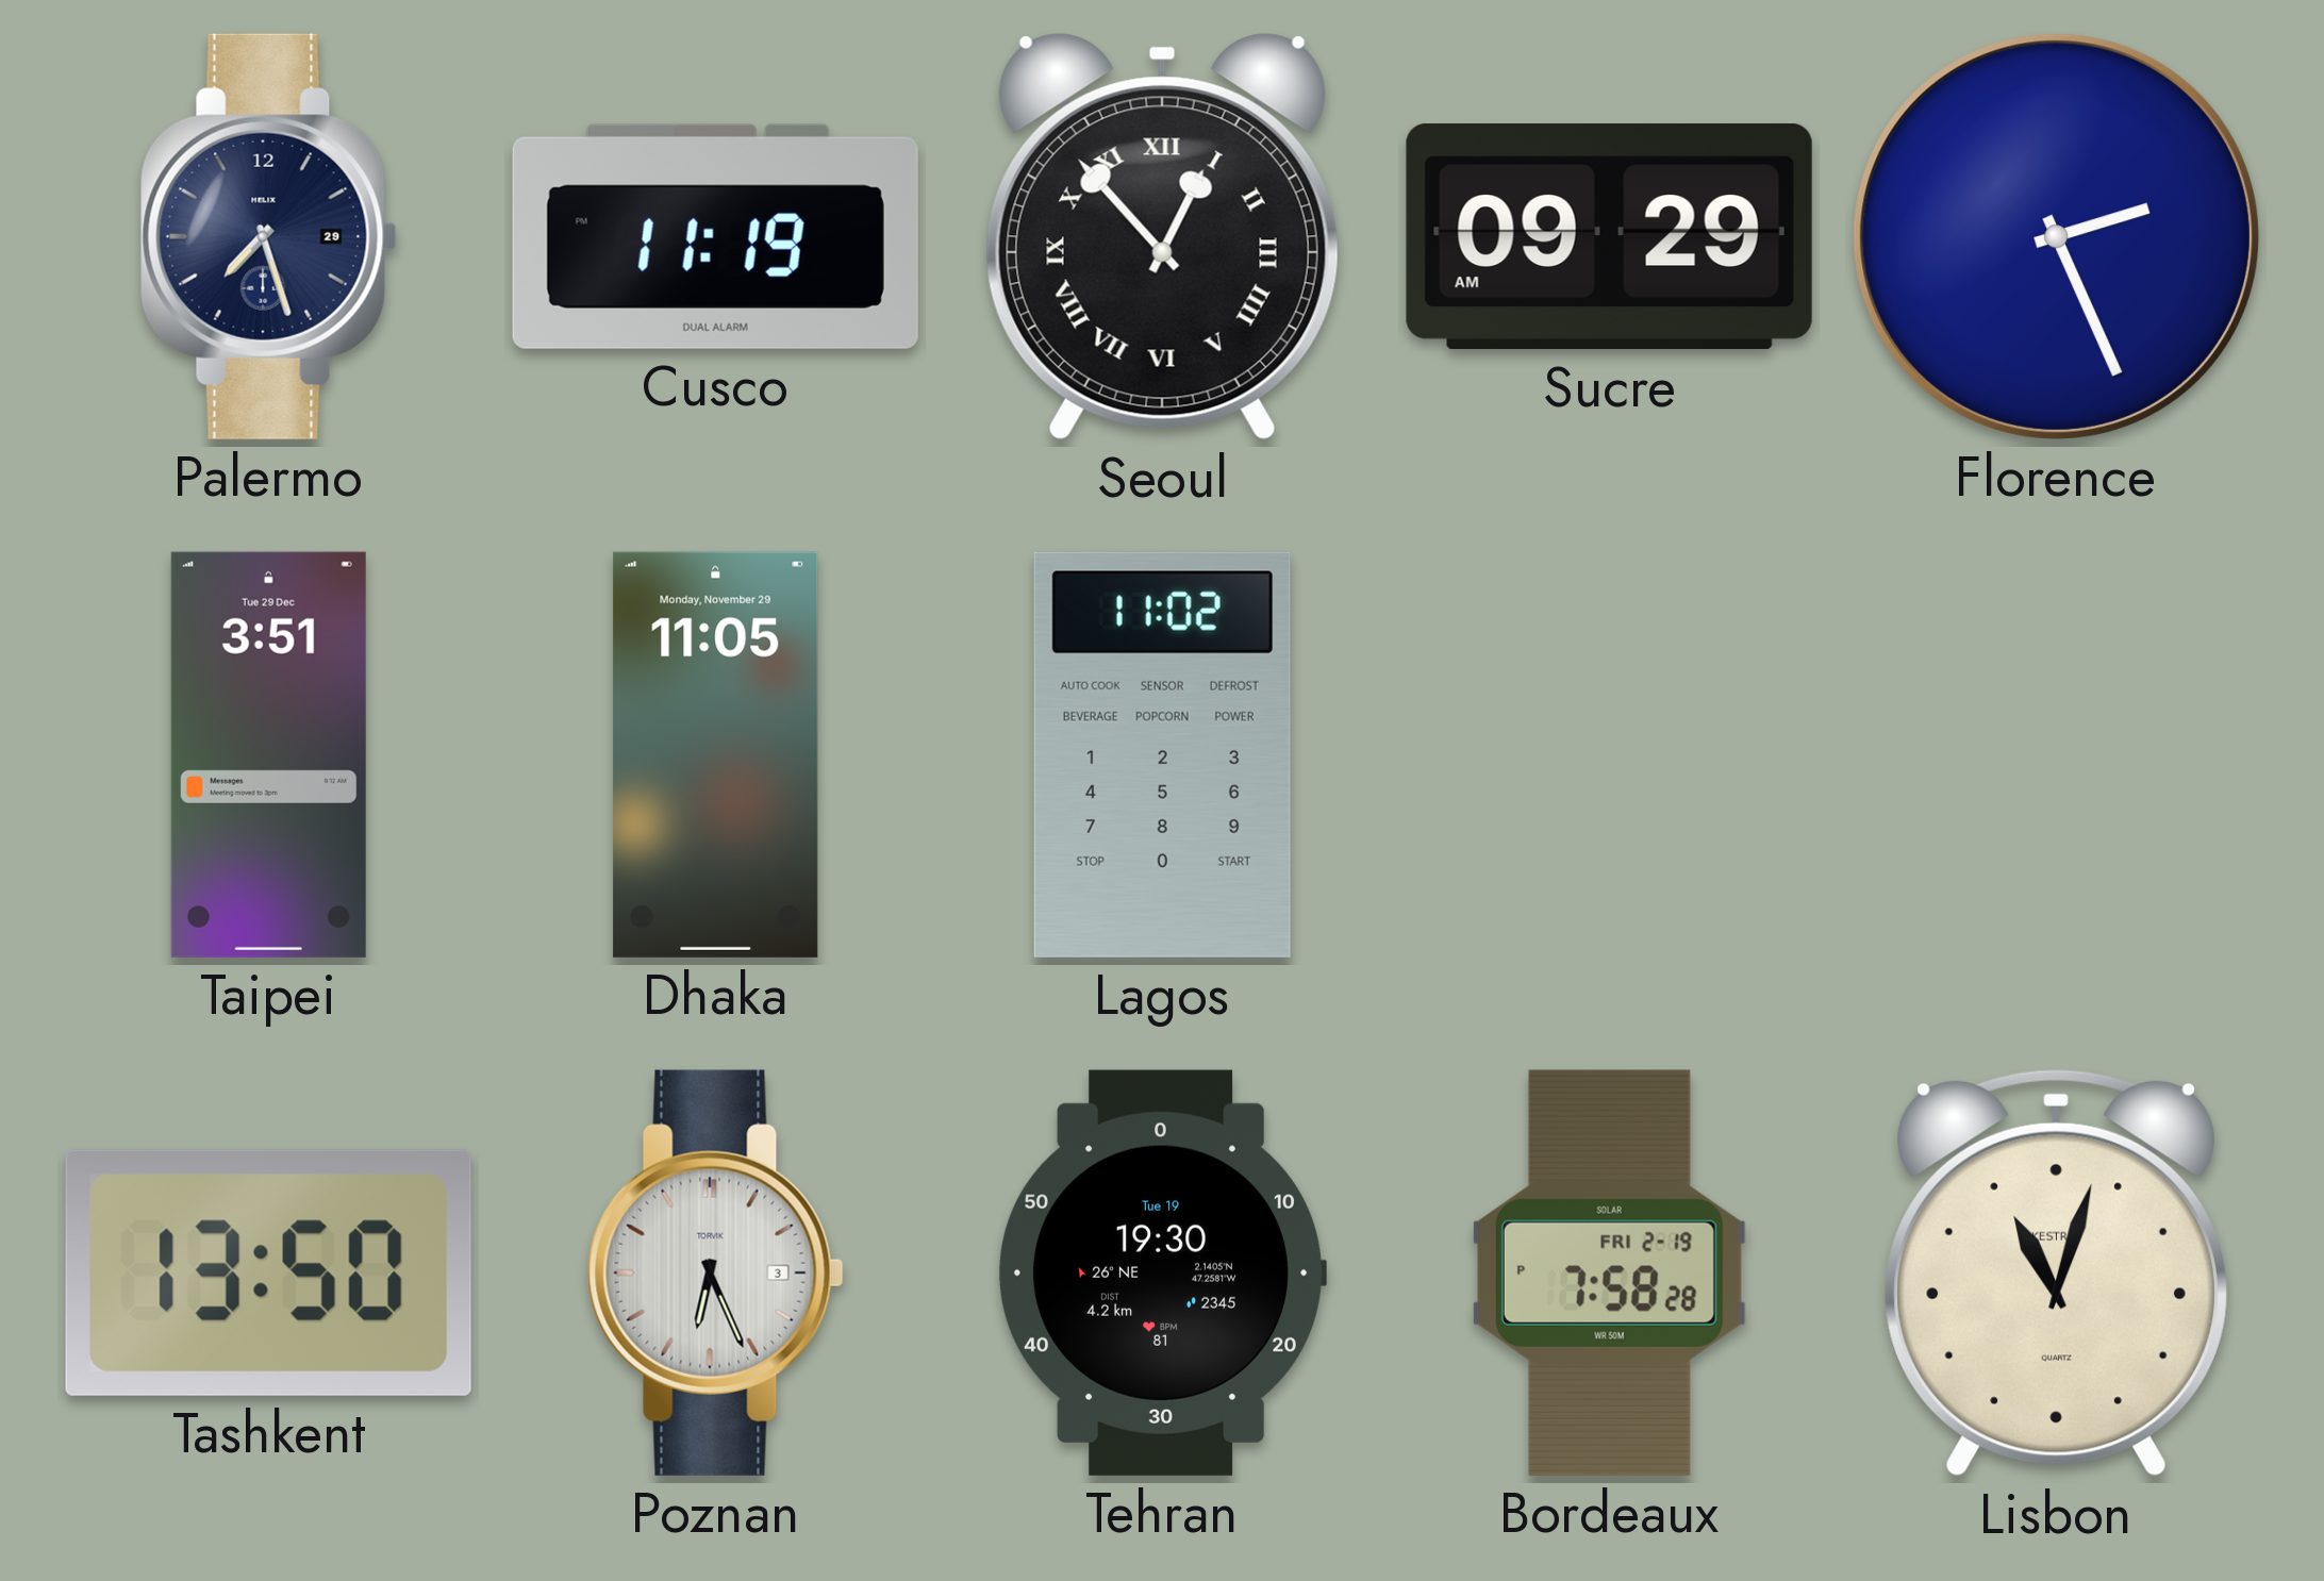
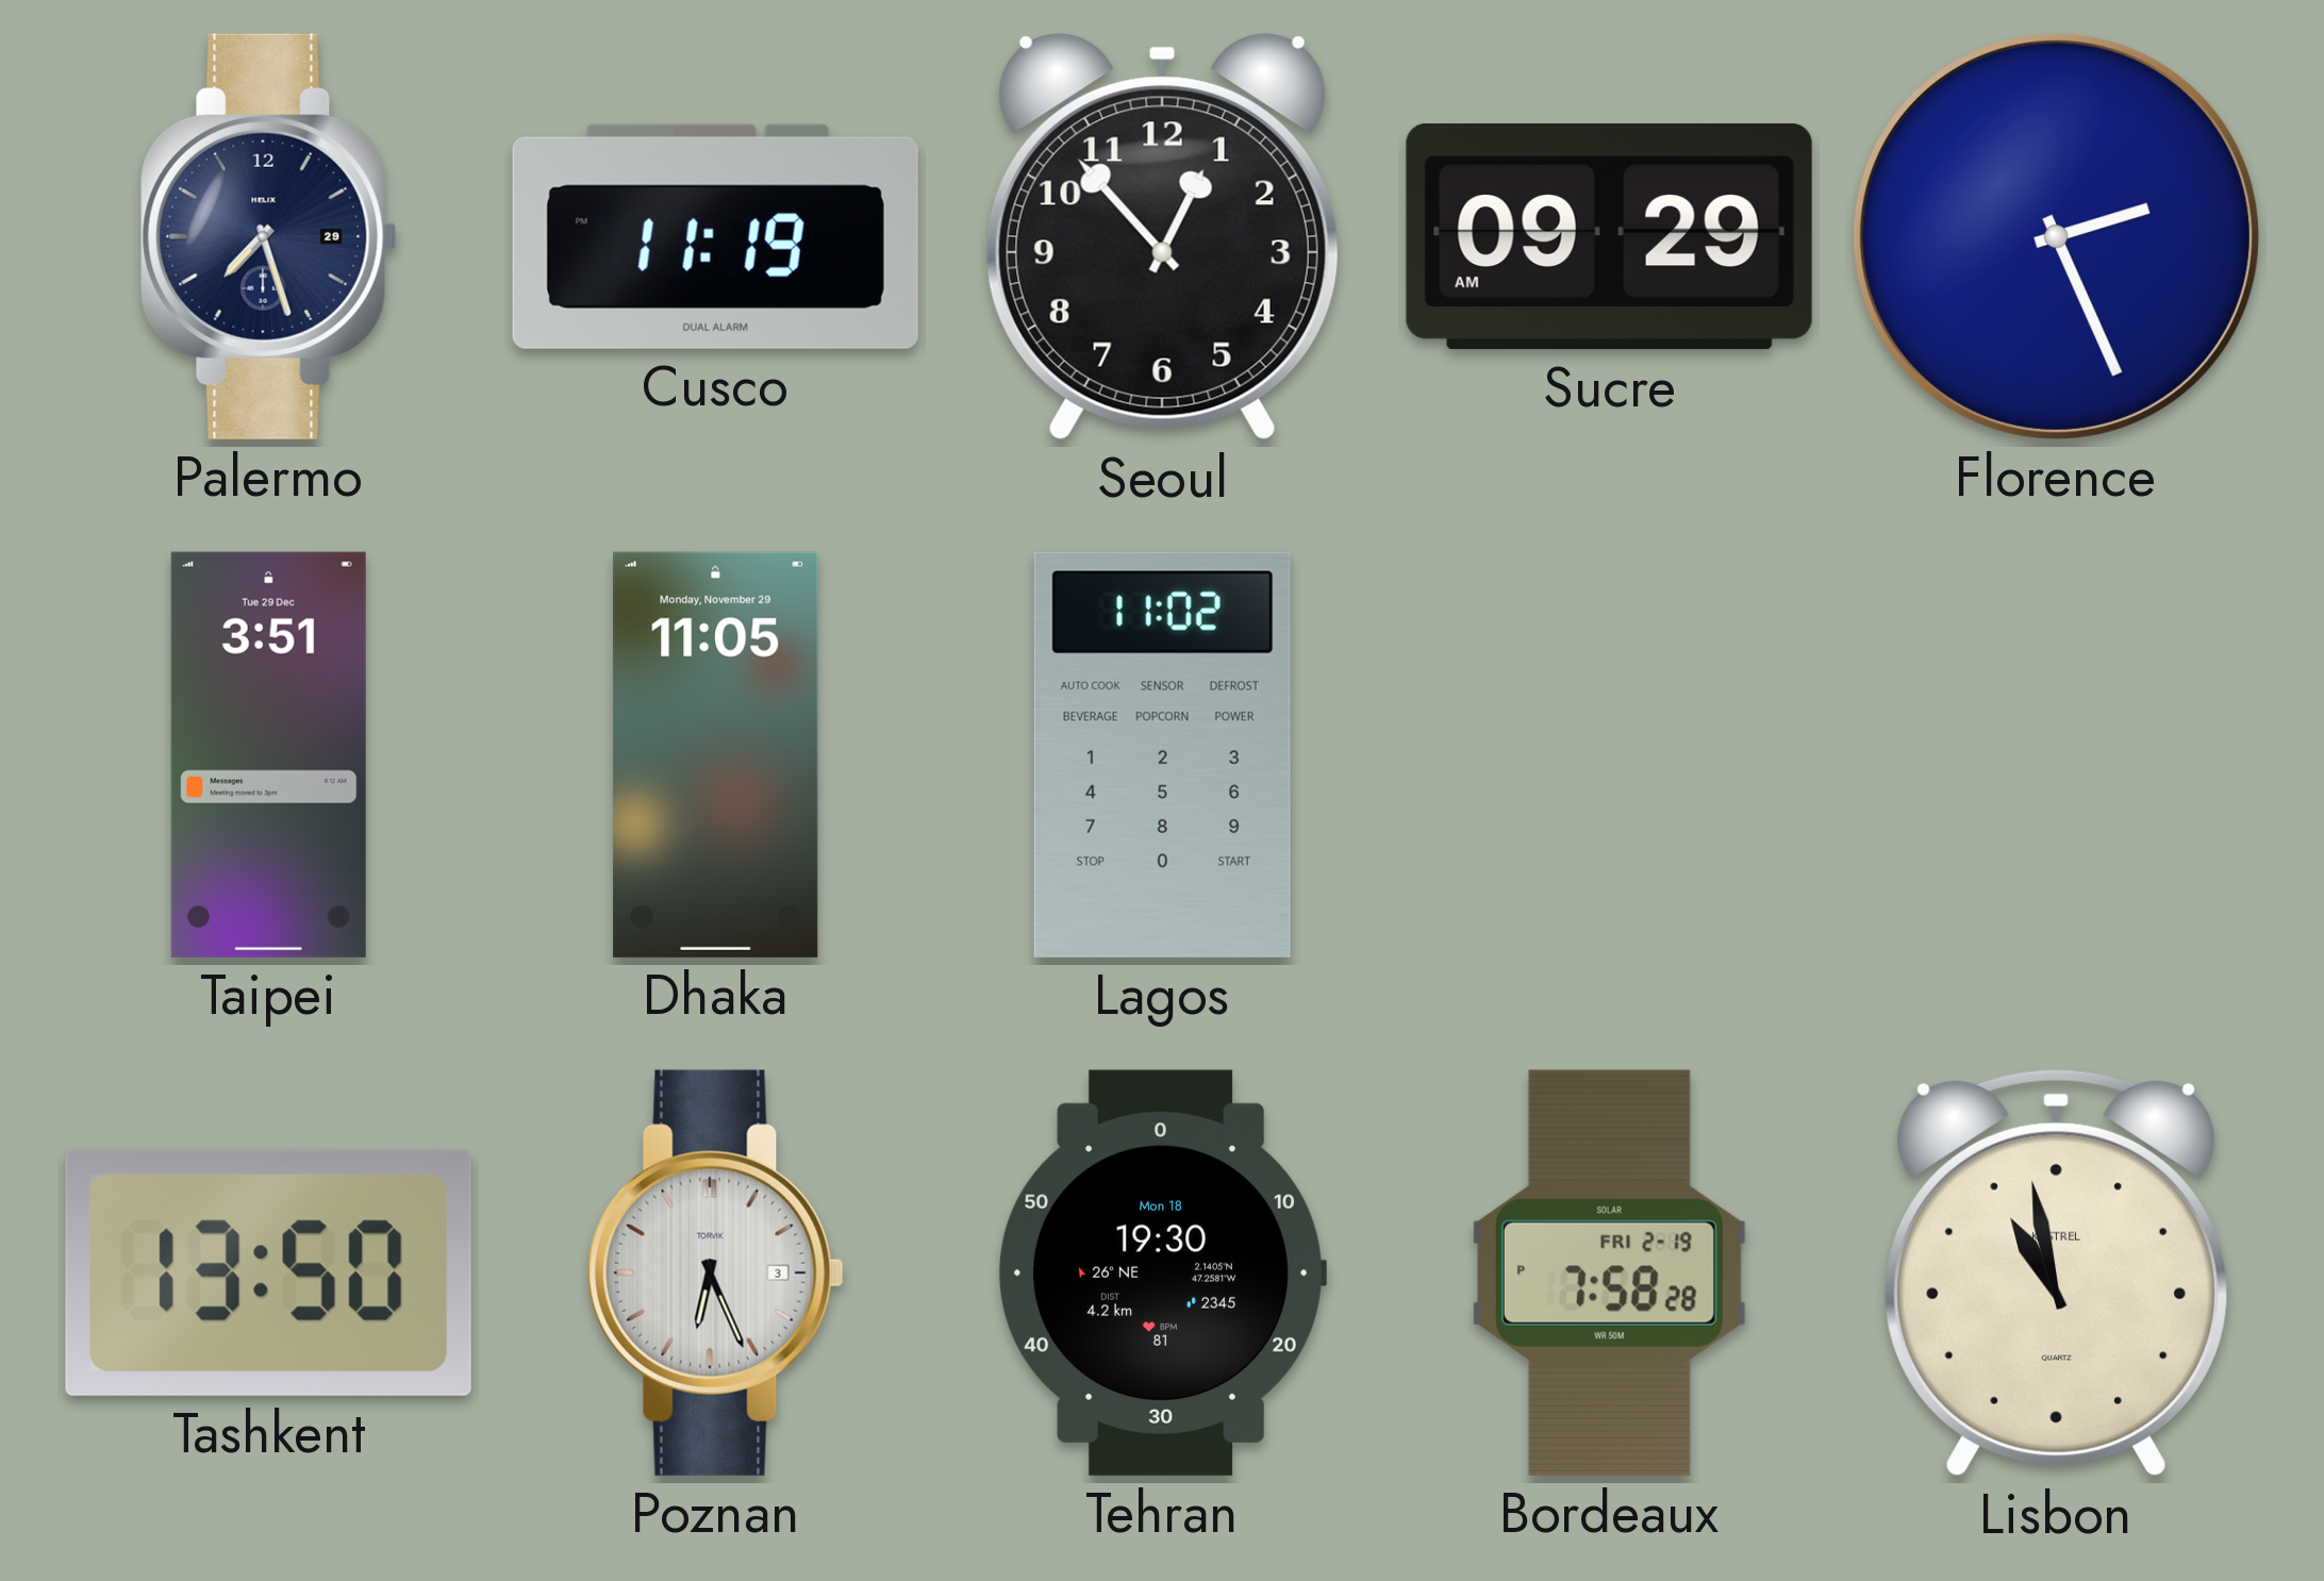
Seoul numerals: Roman -> Arabic
Tehran date: Tue 19 -> Mon 18
Lisbon: 11:03 -> 10:58
